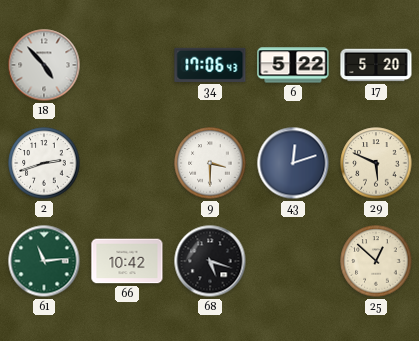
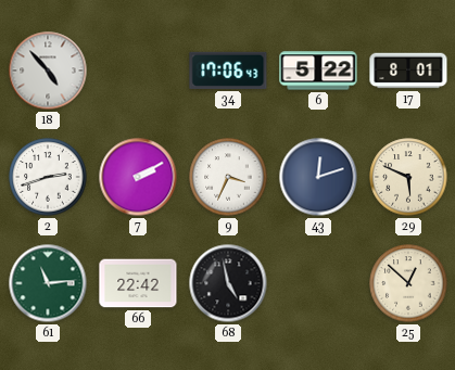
17: 5:20 -> 8:01
7: none -> 2:10
9: 3:30 -> 3:34
66: 10:42 -> 22:42
68: 5:18 -> 4:58
